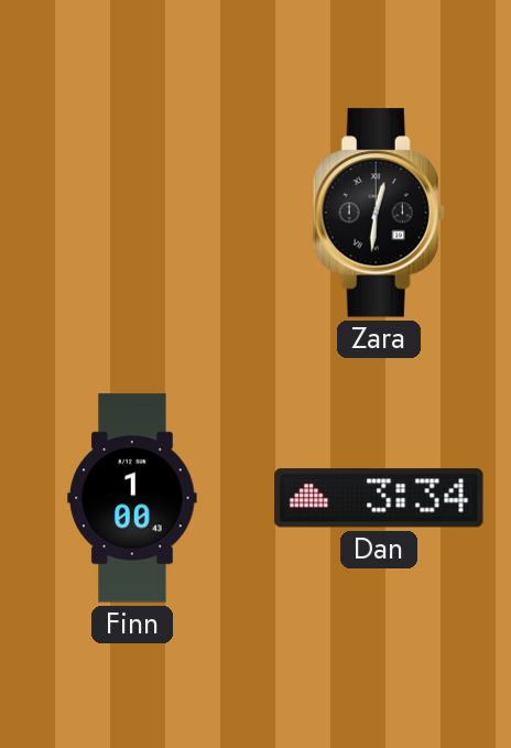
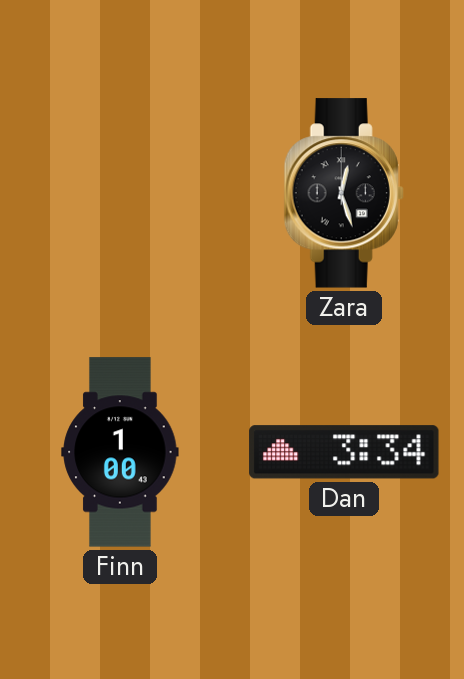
Zara: 12:31 -> 12:27
